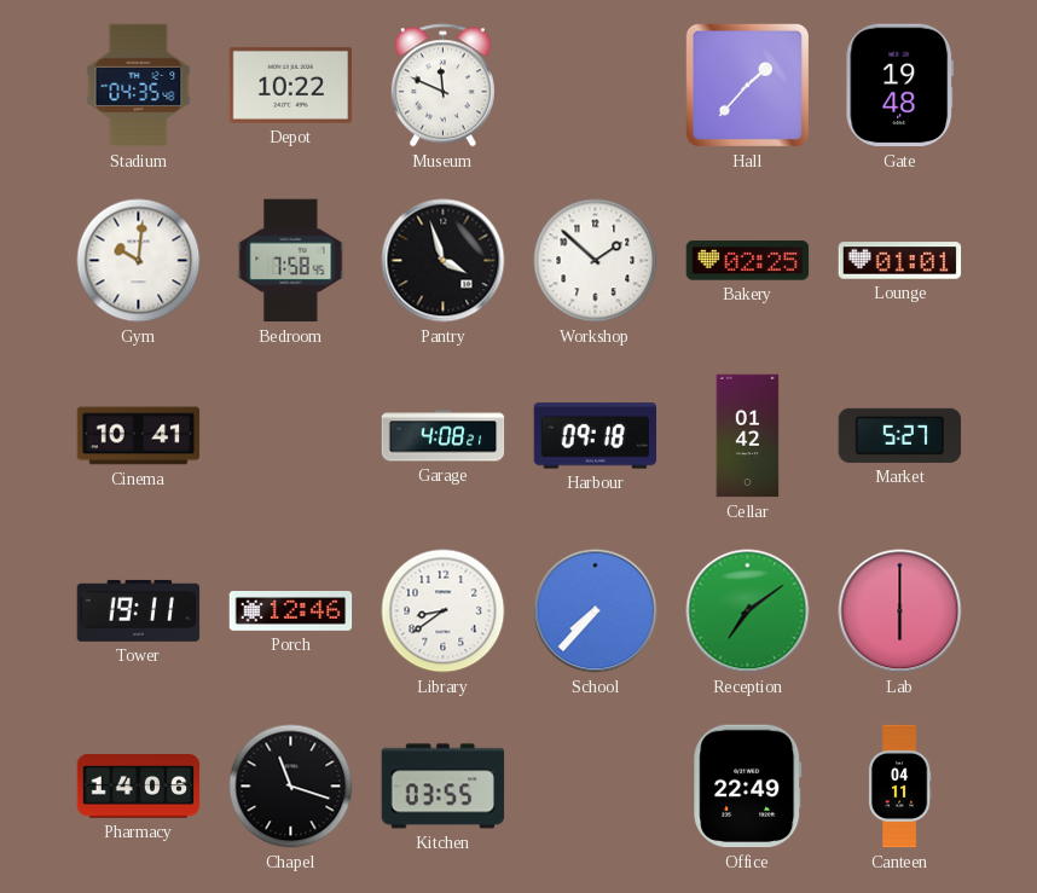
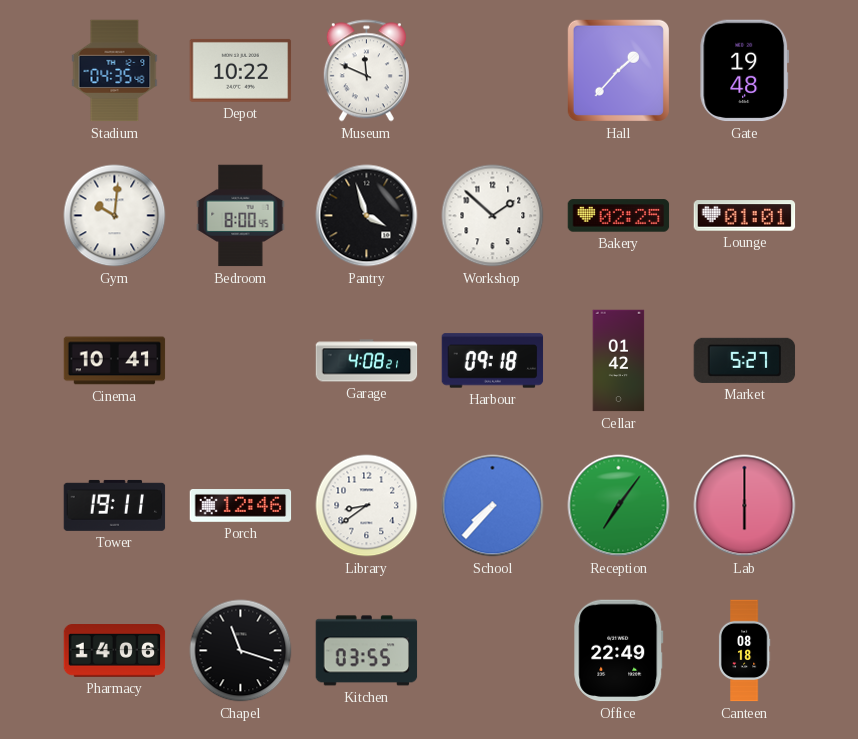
Bedroom: 7:58 -> 8:00
Reception: 7:09 -> 7:06
Canteen: 04:11 -> 08:18
